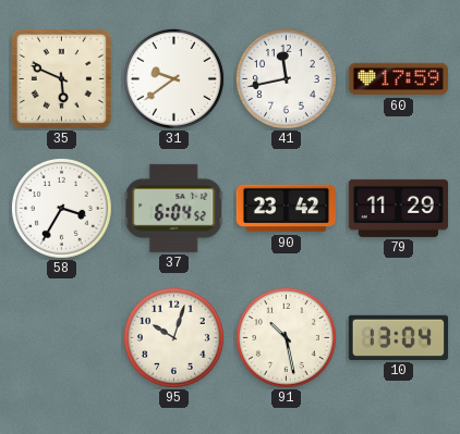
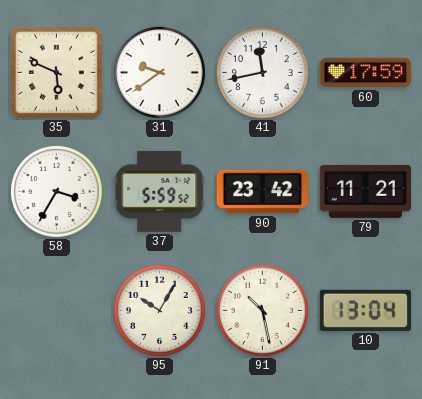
37: 6:04 -> 5:59
79: 11:29 -> 11:21
95: 10:03 -> 10:05
